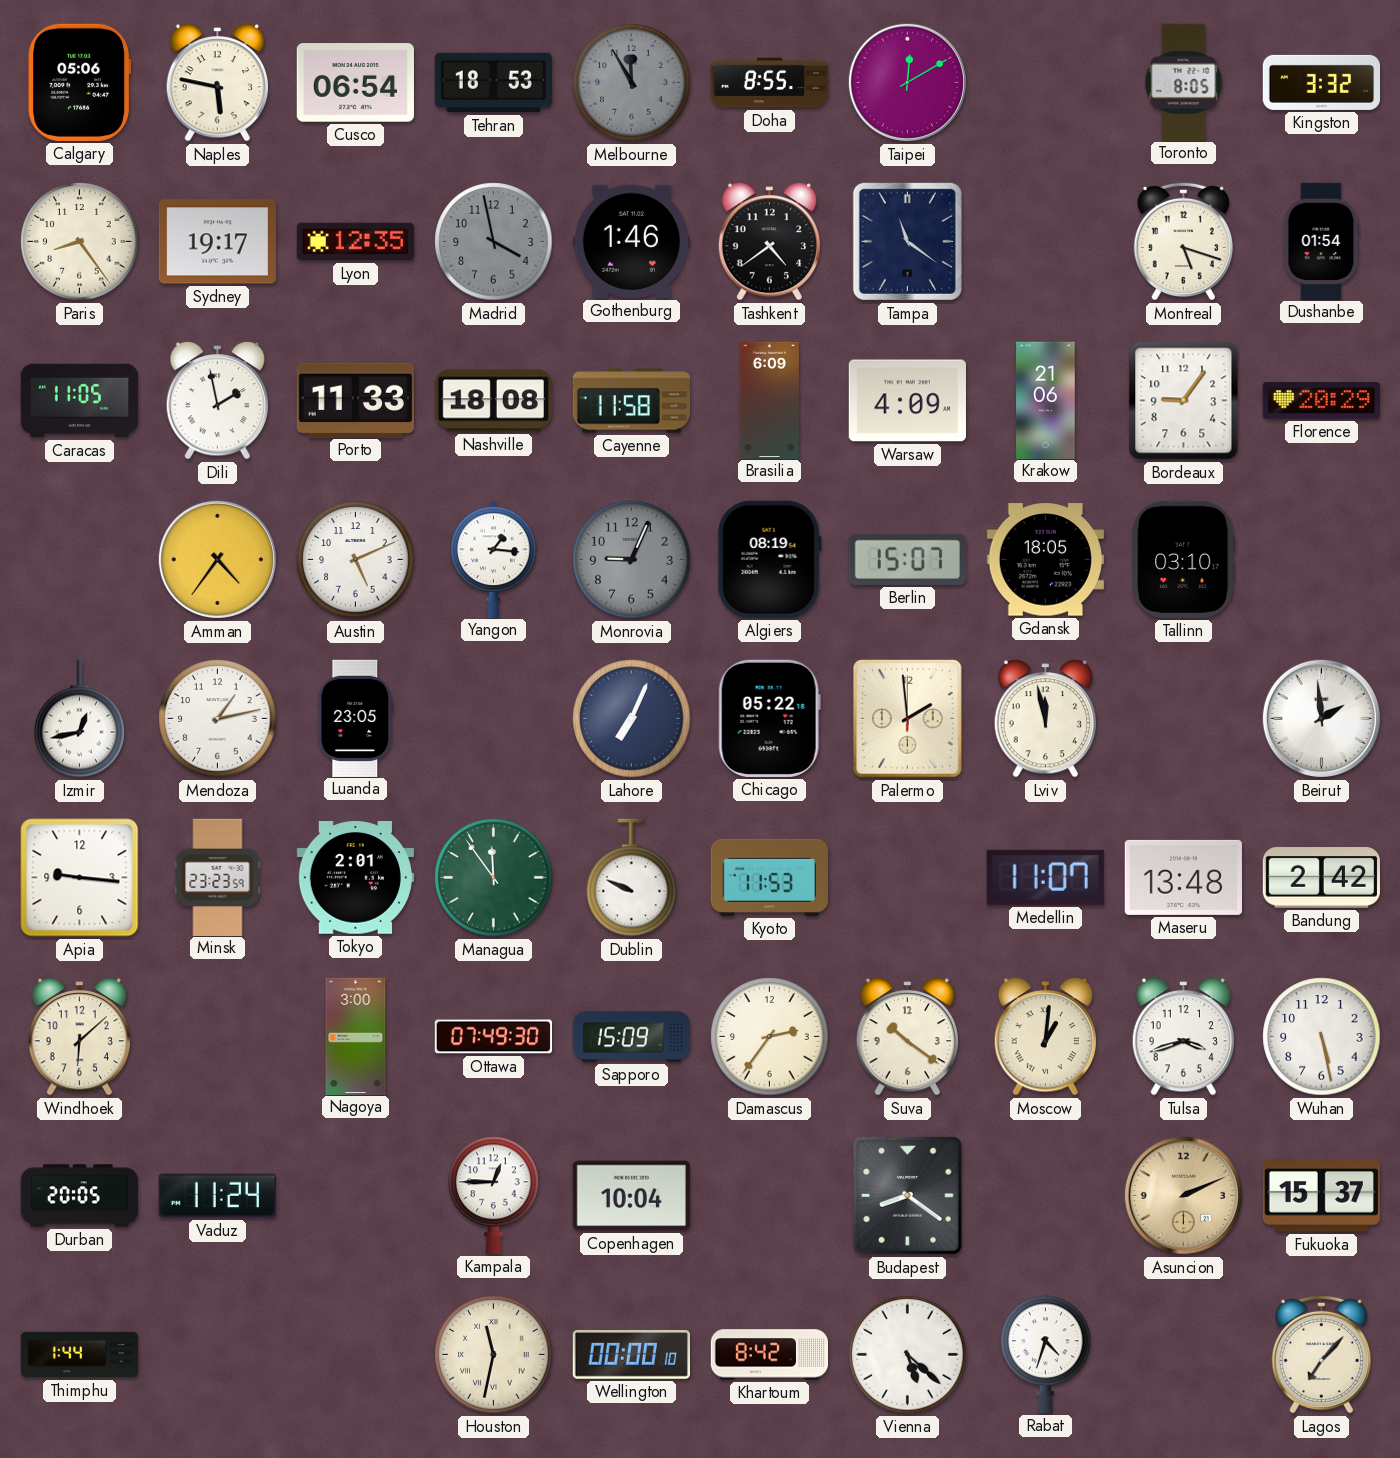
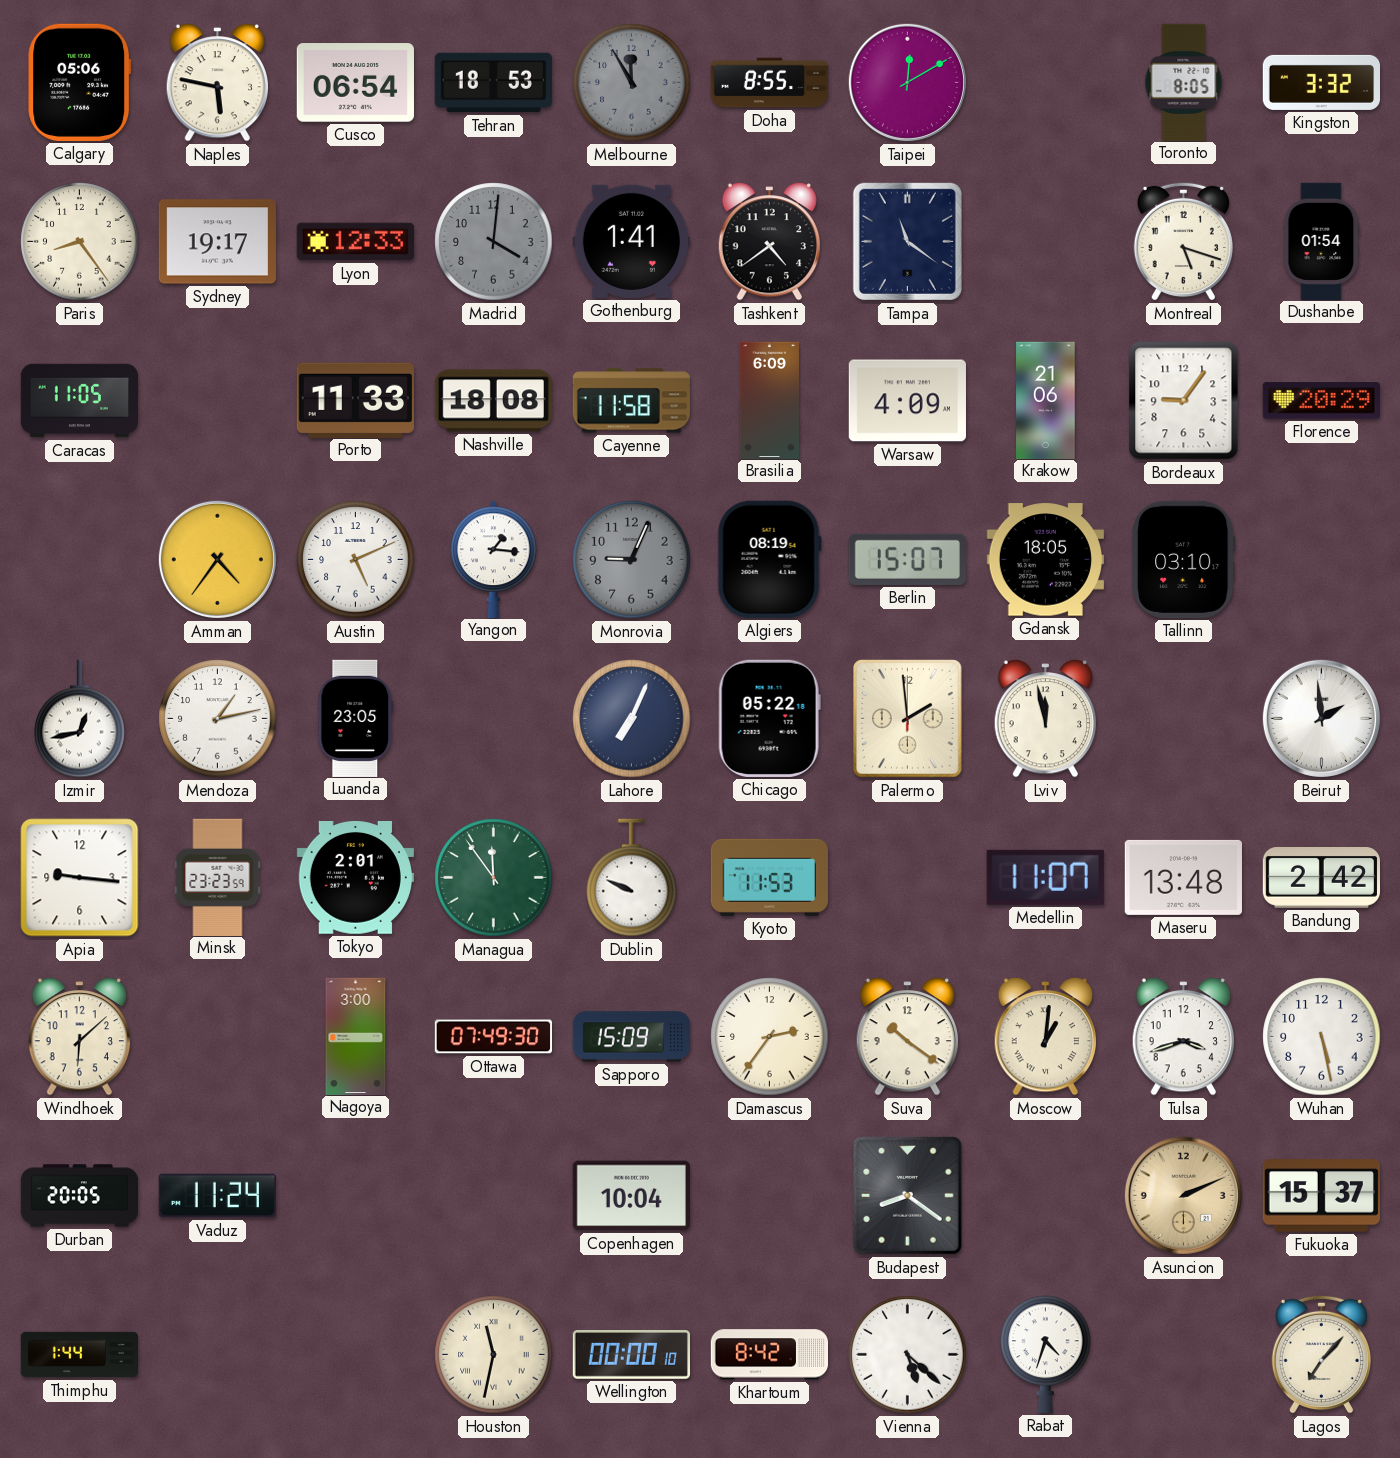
Lyon: 12:35 -> 12:33
Madrid: 3:58 -> 4:01
Gothenburg: 1:46 -> 1:41
Dili: 1:58 -> none
Kampala: 12:45 -> none
